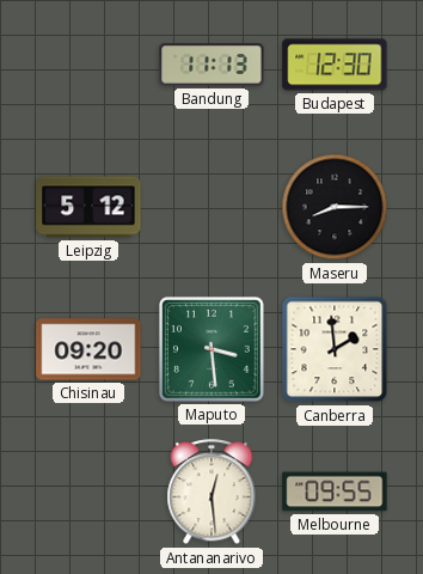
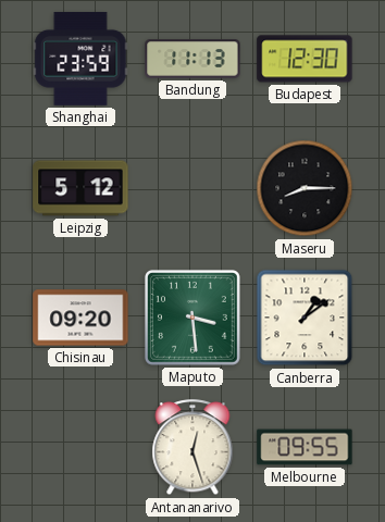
Shanghai: none -> 23:59
Canberra: 1:59 -> 1:09
Antananarivo: 12:29 -> 12:27
